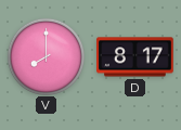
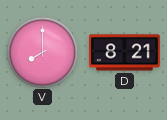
D: 8:17 -> 8:21
